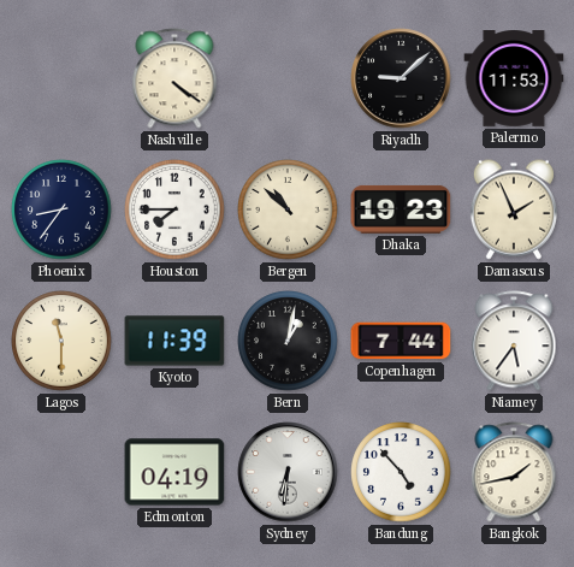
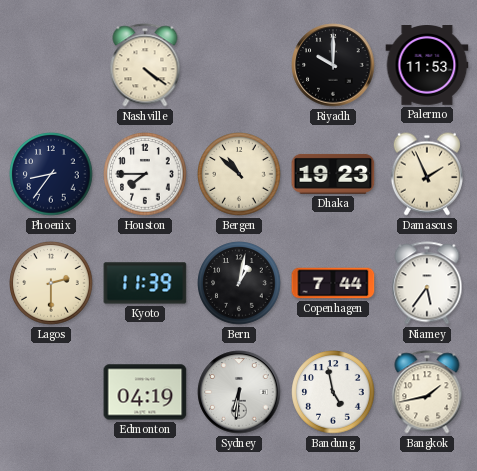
Riyadh: 9:08 -> 10:00
Lagos: 11:30 -> 2:30
Bandung: 4:53 -> 4:58
